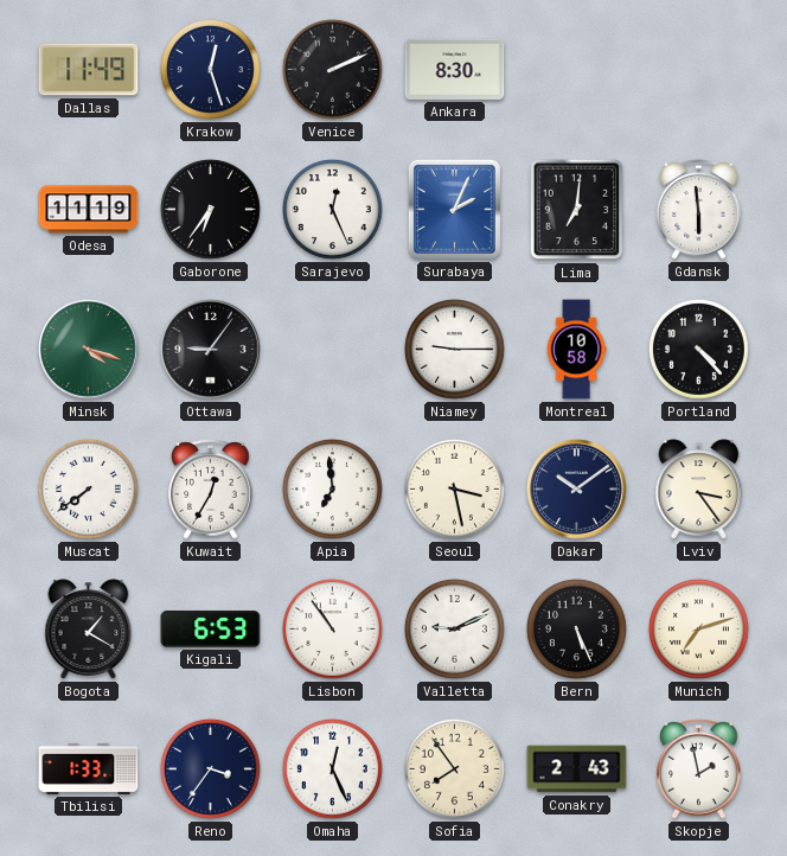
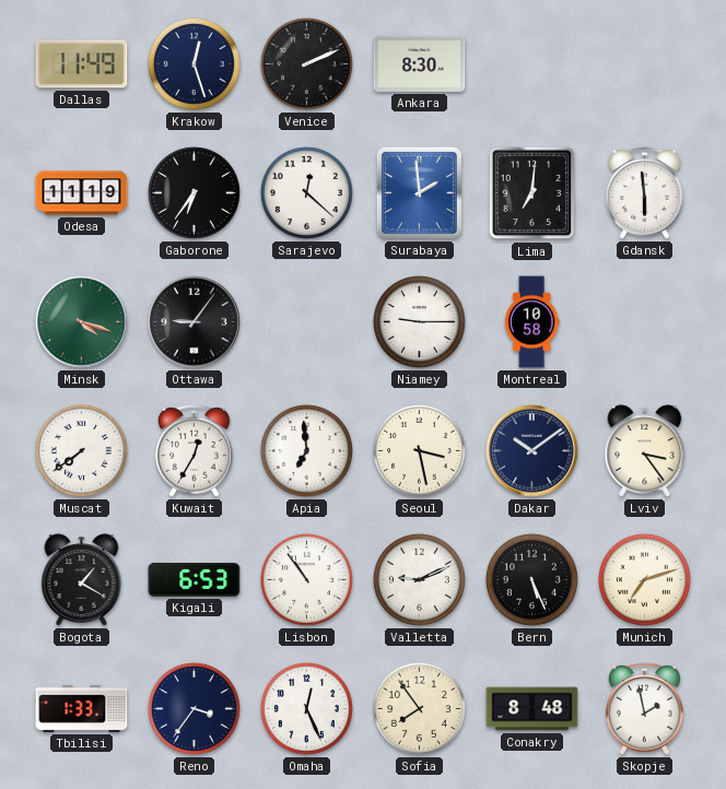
Sarajevo: 12:26 -> 12:22
Surabaya: 2:04 -> 1:59
Portland: 4:23 -> none
Conakry: 2:43 -> 8:48
